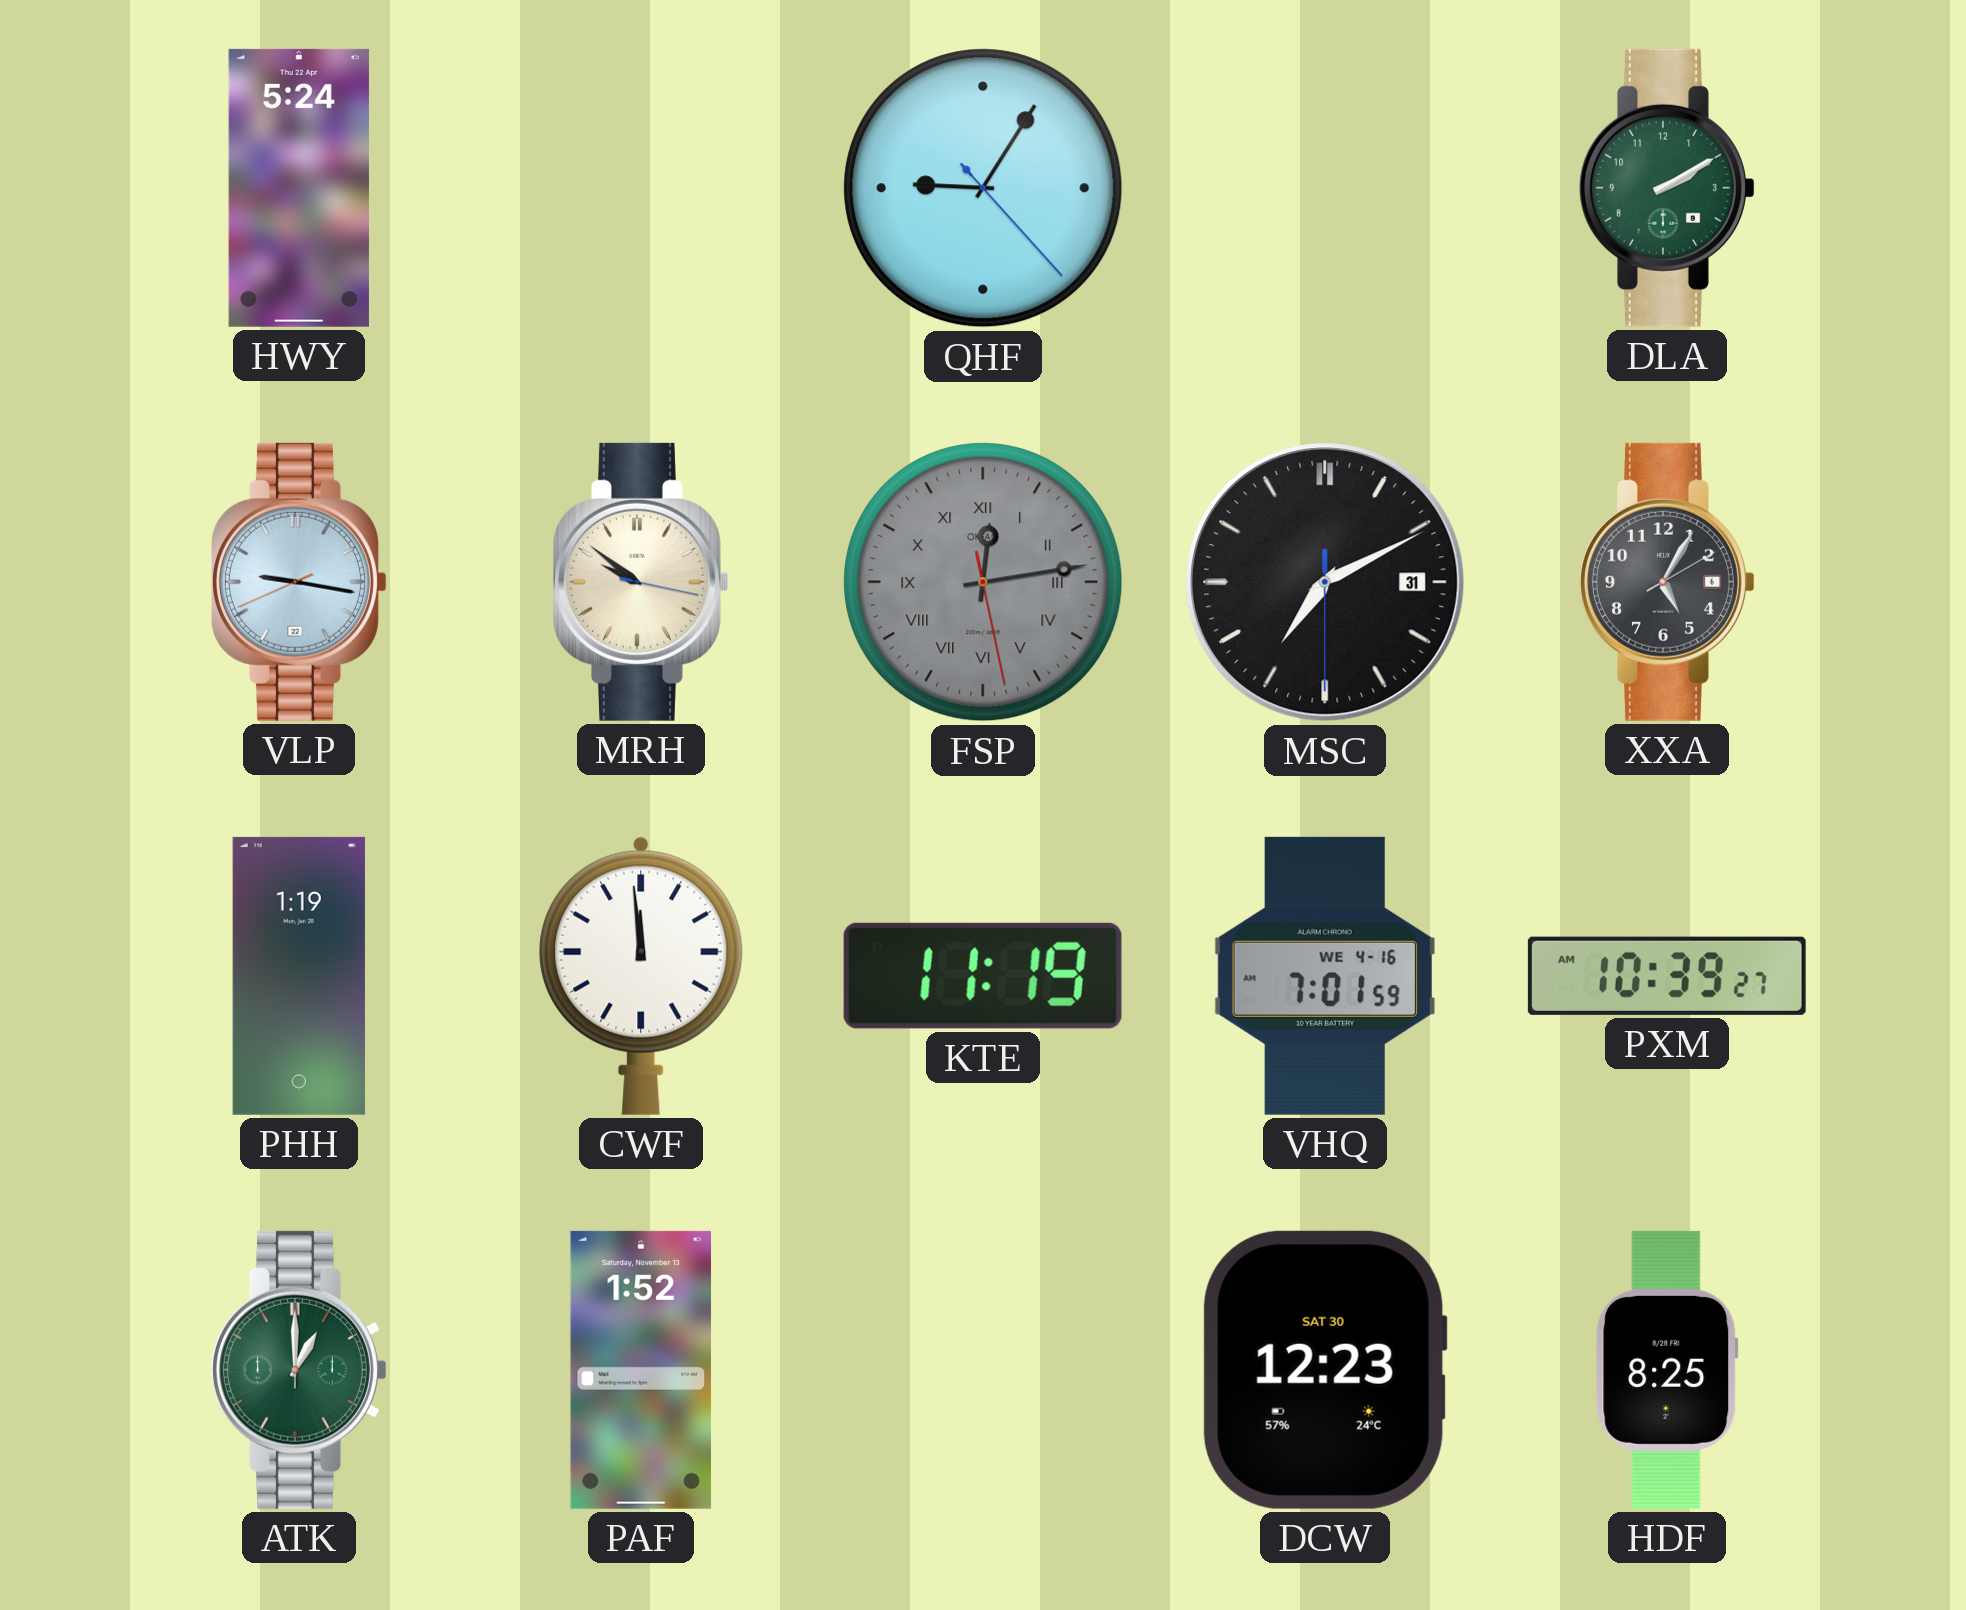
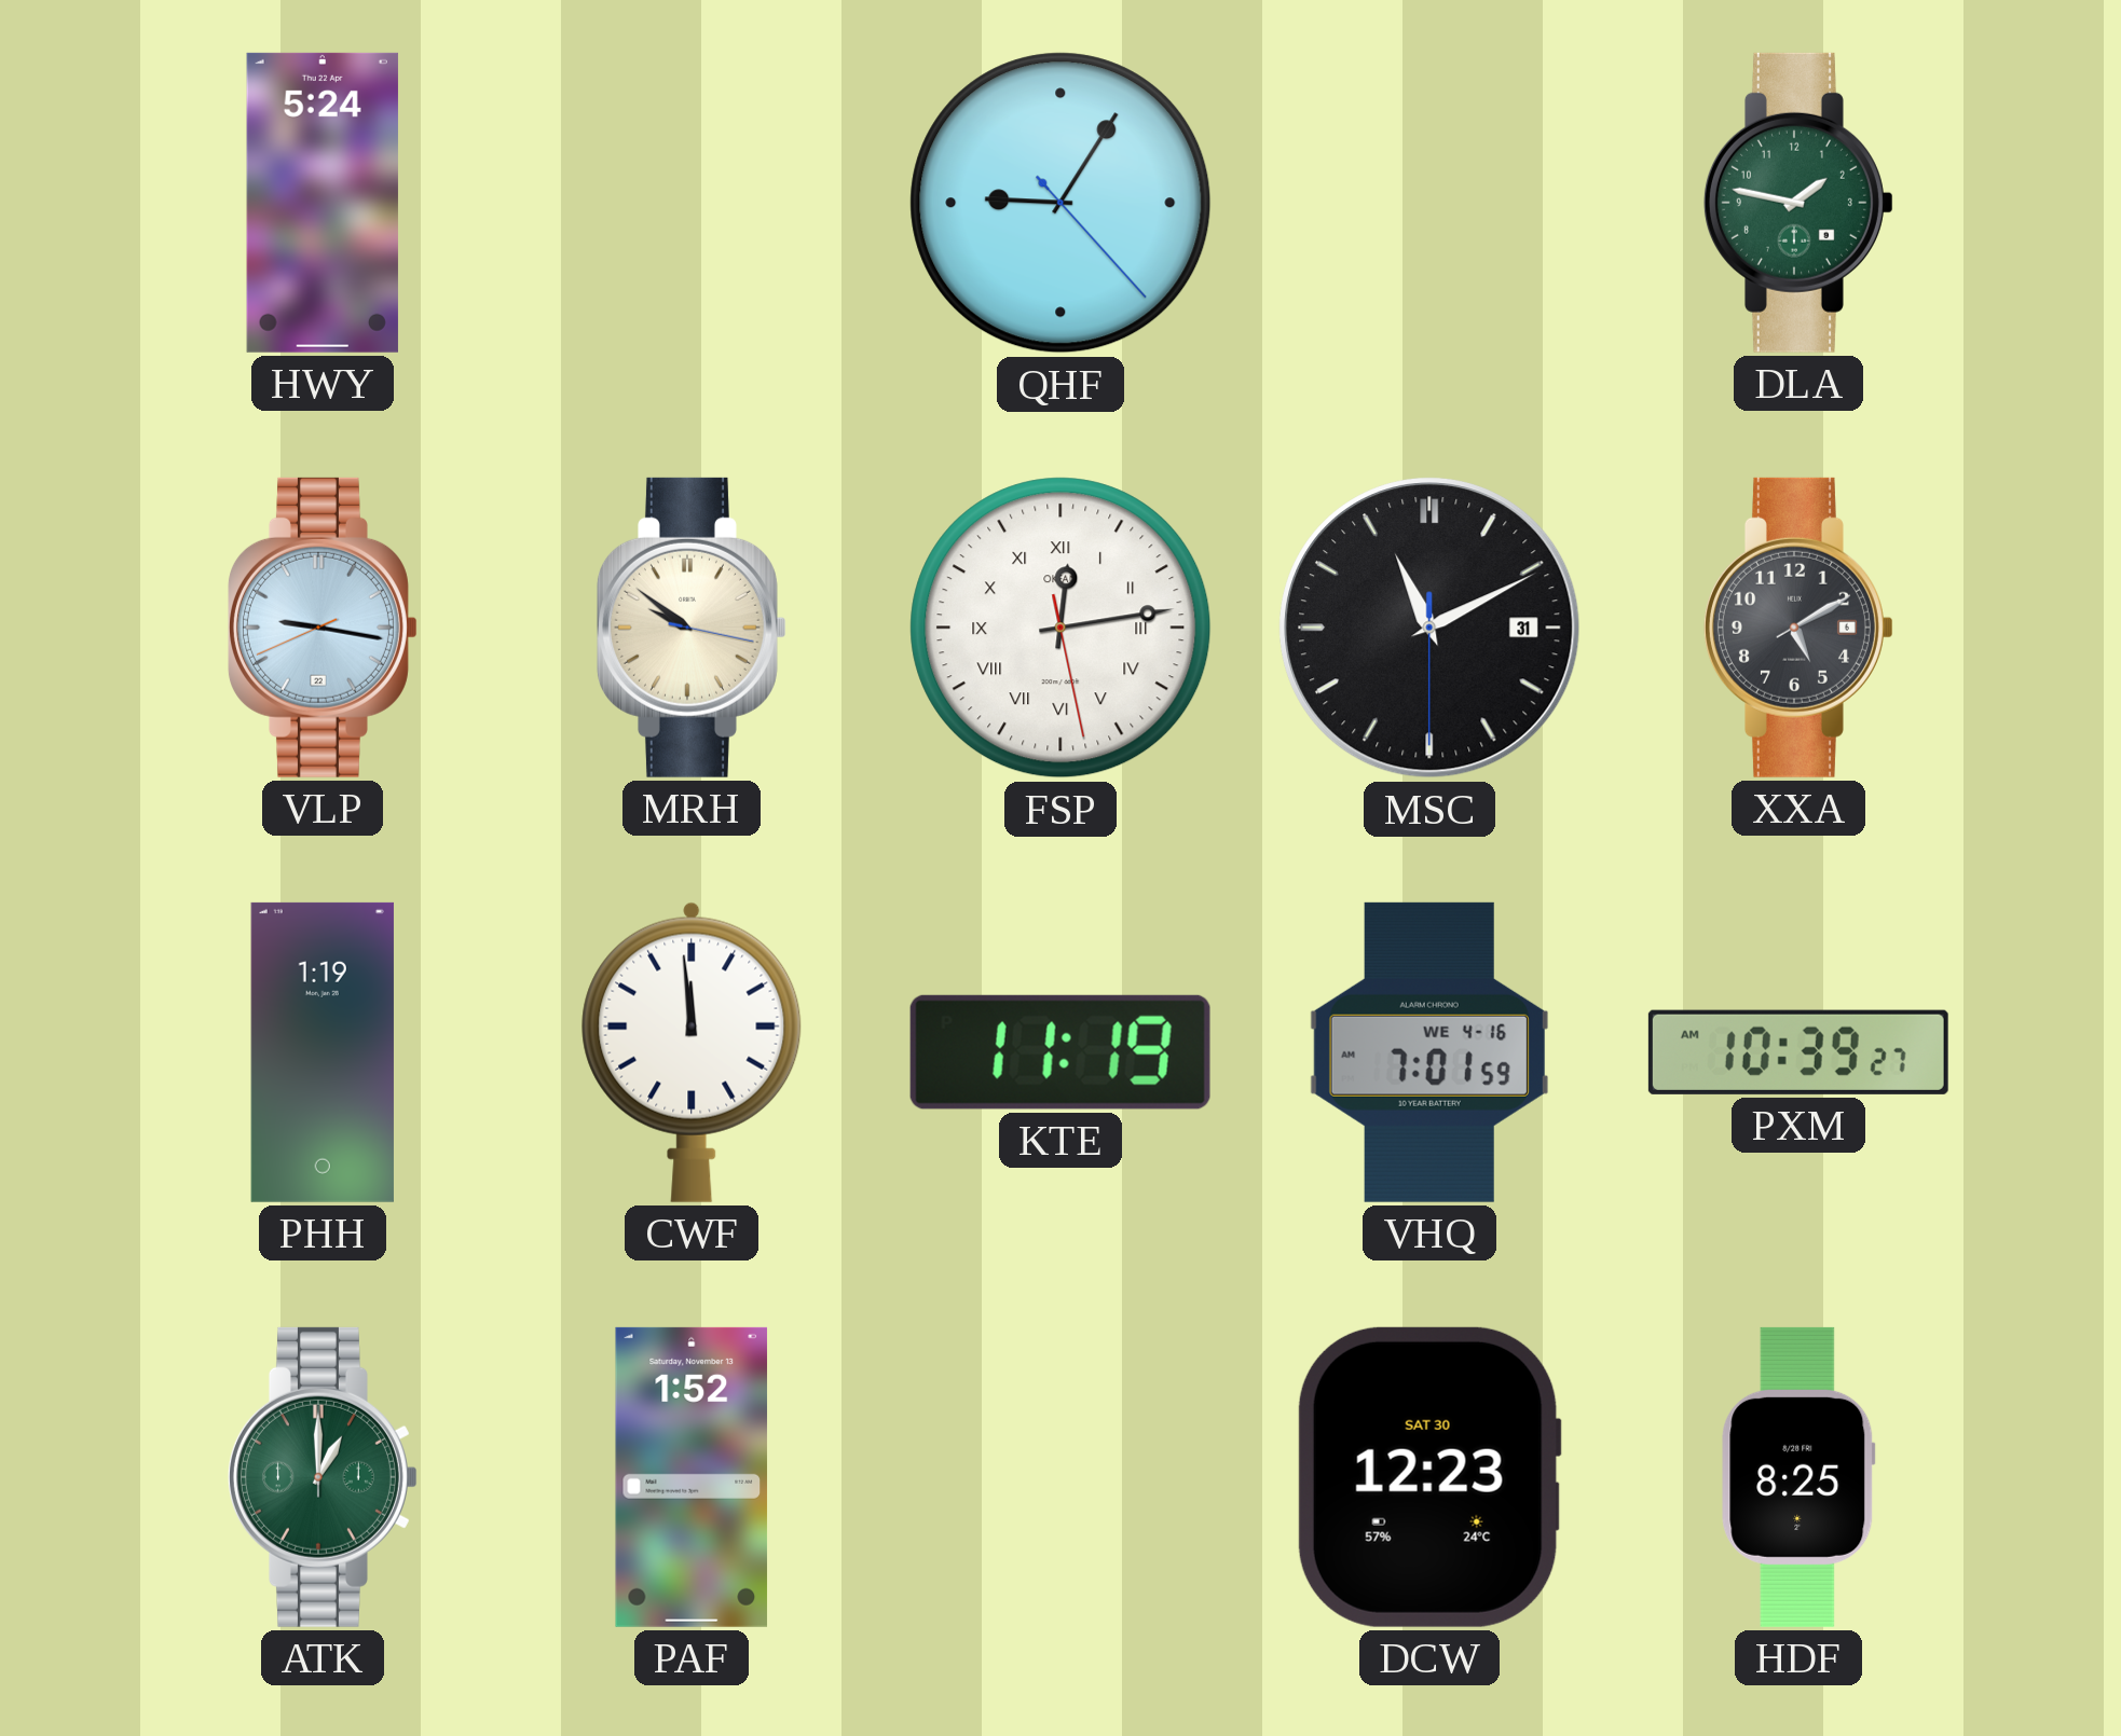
DLA: 2:10 -> 1:47
FSP dial: grey -> white
MSC: 7:10 -> 11:10
XXA: 5:05 -> 5:10
